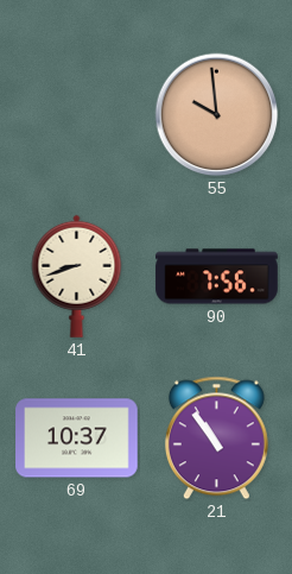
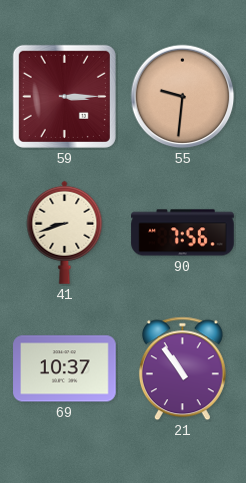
59: none -> 3:15
55: 9:59 -> 9:31
